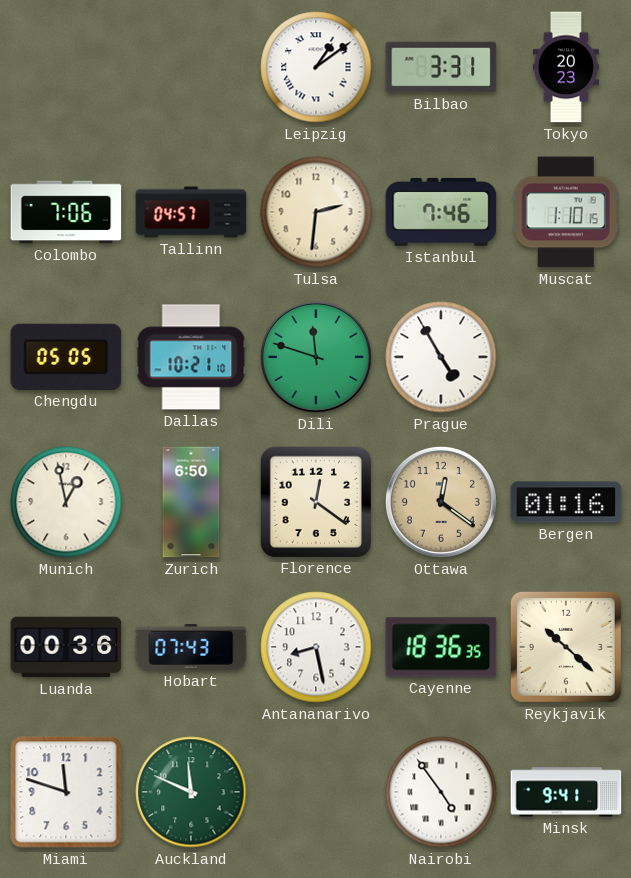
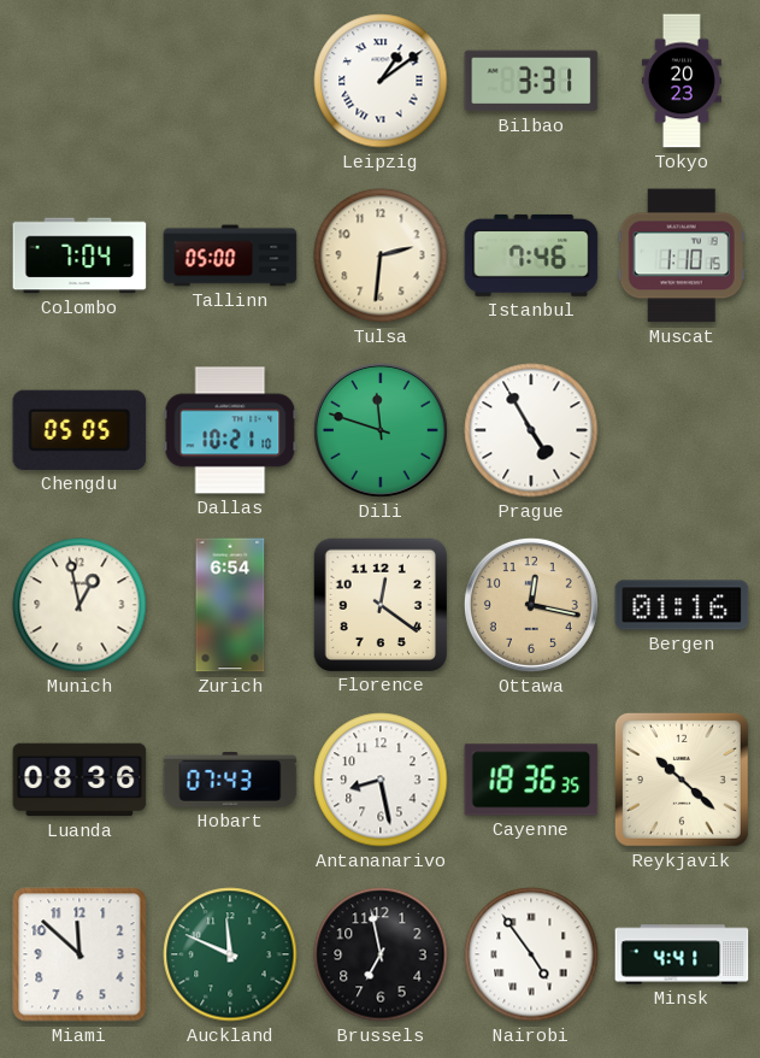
Colombo: 7:06 -> 7:04
Tallinn: 04:57 -> 05:00
Zurich: 6:50 -> 6:54
Ottawa: 12:21 -> 12:17
Luanda: 00:36 -> 08:36
Miami: 11:48 -> 11:52
Brussels: none -> 6:58
Minsk: 9:41 -> 4:41
